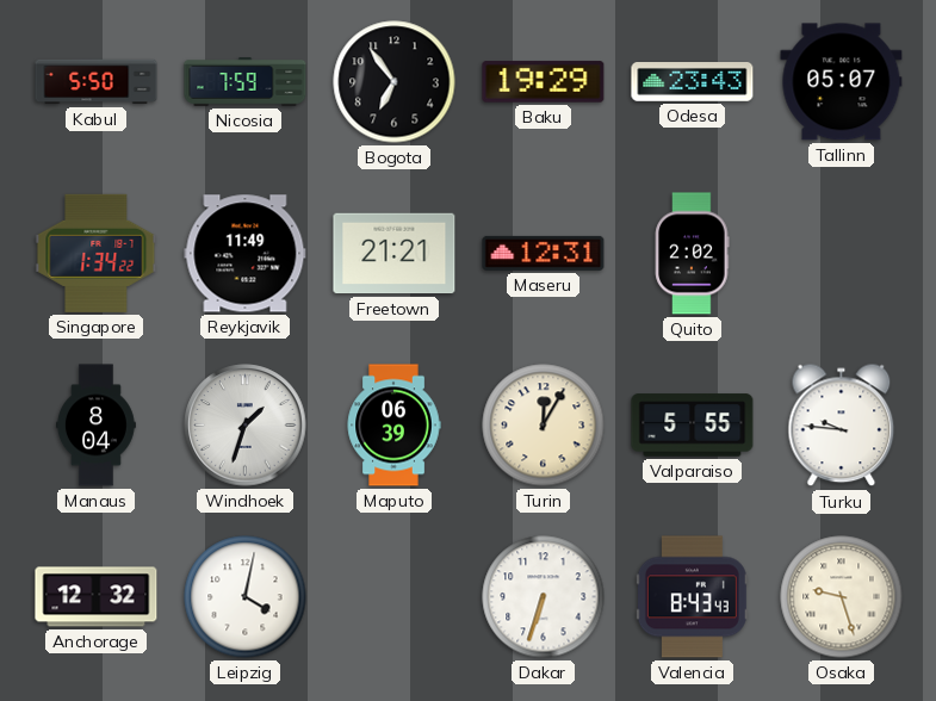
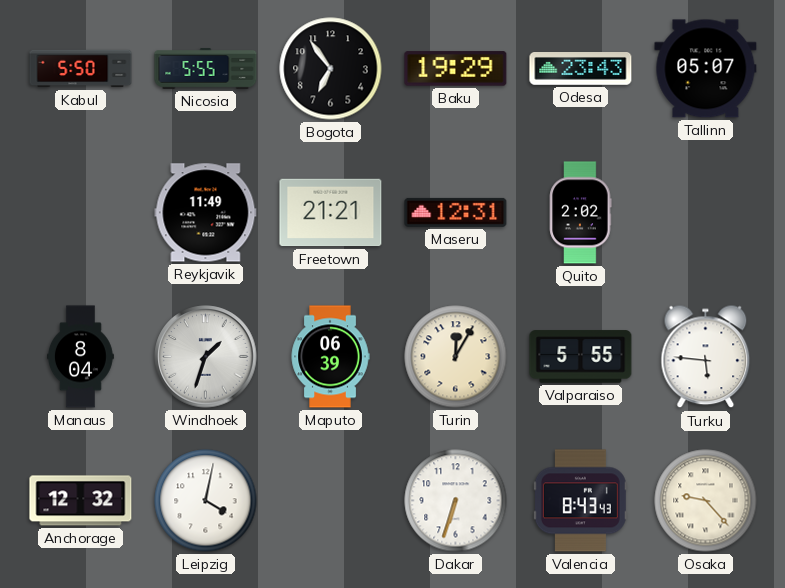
Nicosia: 7:59 -> 5:55
Singapore: 1:34 -> none
Turku: 9:46 -> 5:46
Osaka: 9:27 -> 9:23
